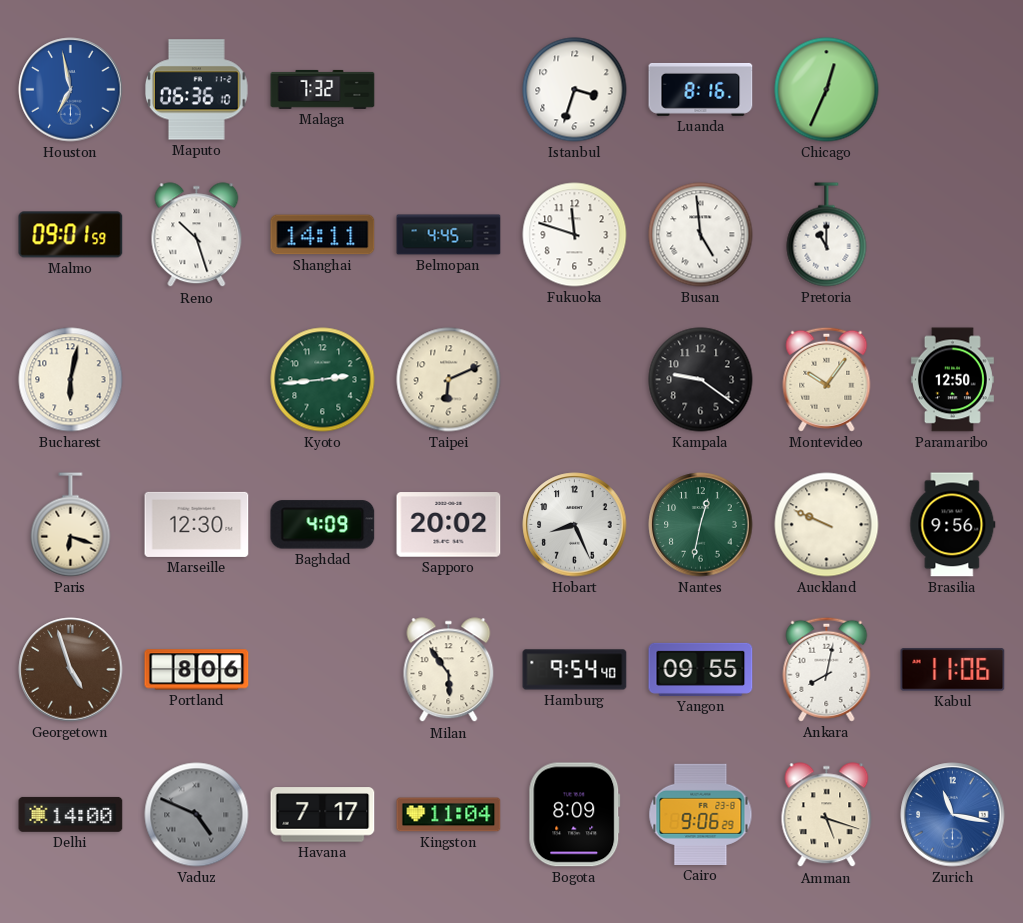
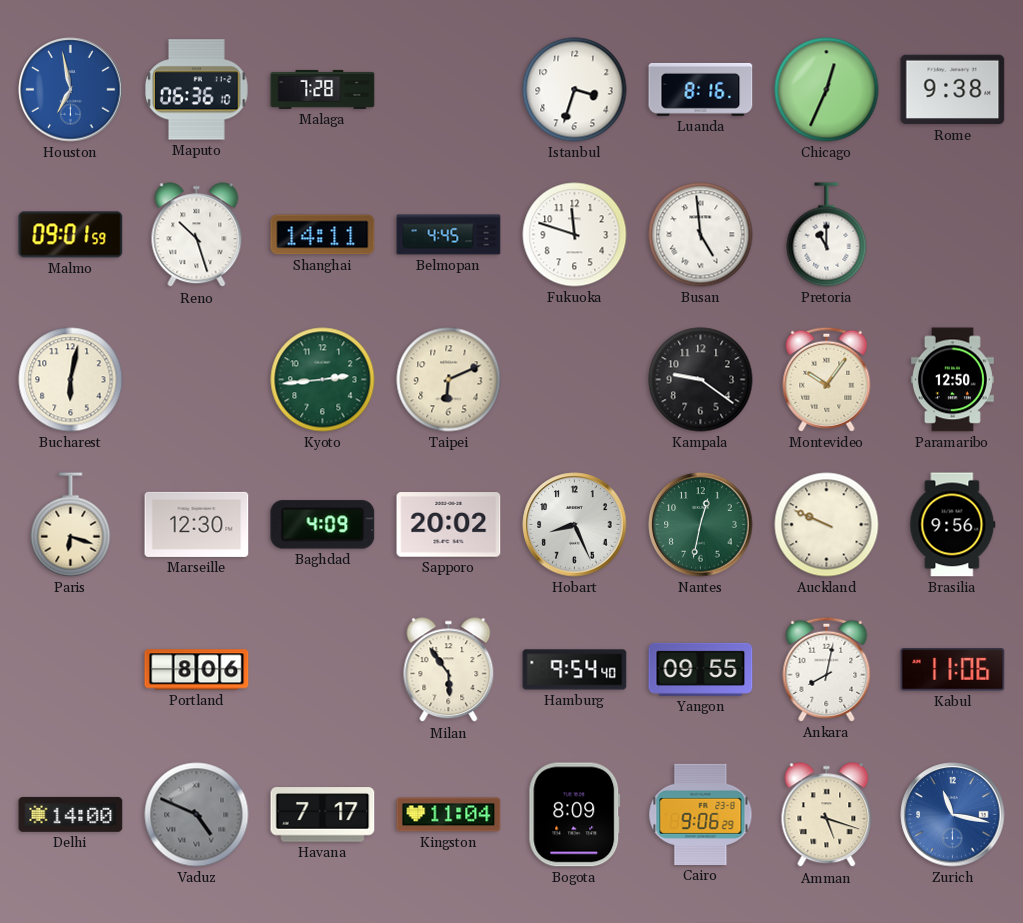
Malaga: 7:32 -> 7:28
Rome: none -> 9:38
Georgetown: 4:57 -> none
